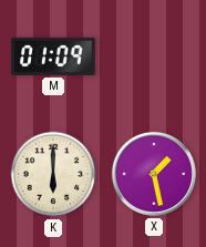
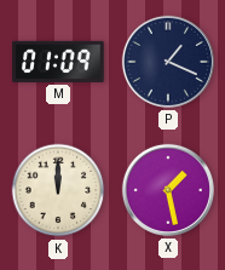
P: none -> 1:19
K: 6:00 -> 12:00
